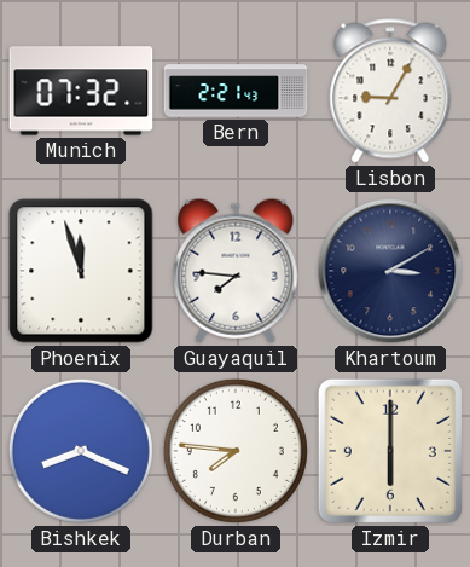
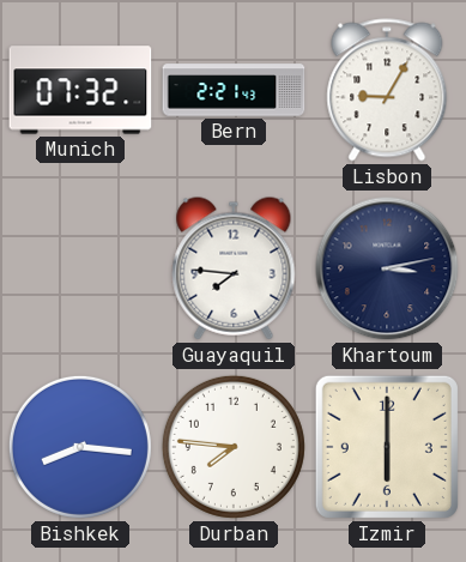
Phoenix: 11:57 -> none
Khartoum: 3:10 -> 3:13
Bishkek: 8:19 -> 8:16
